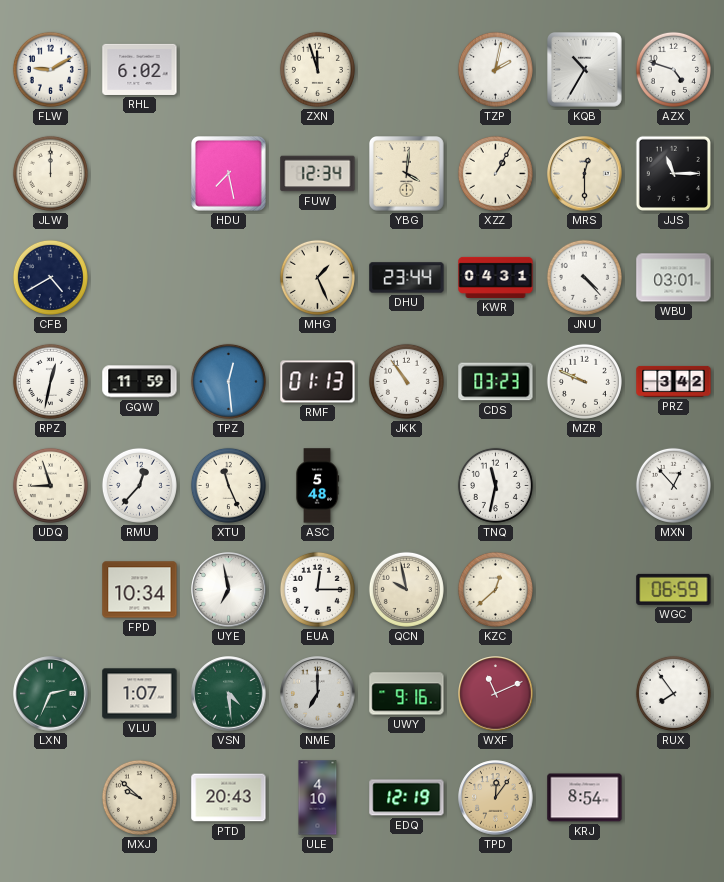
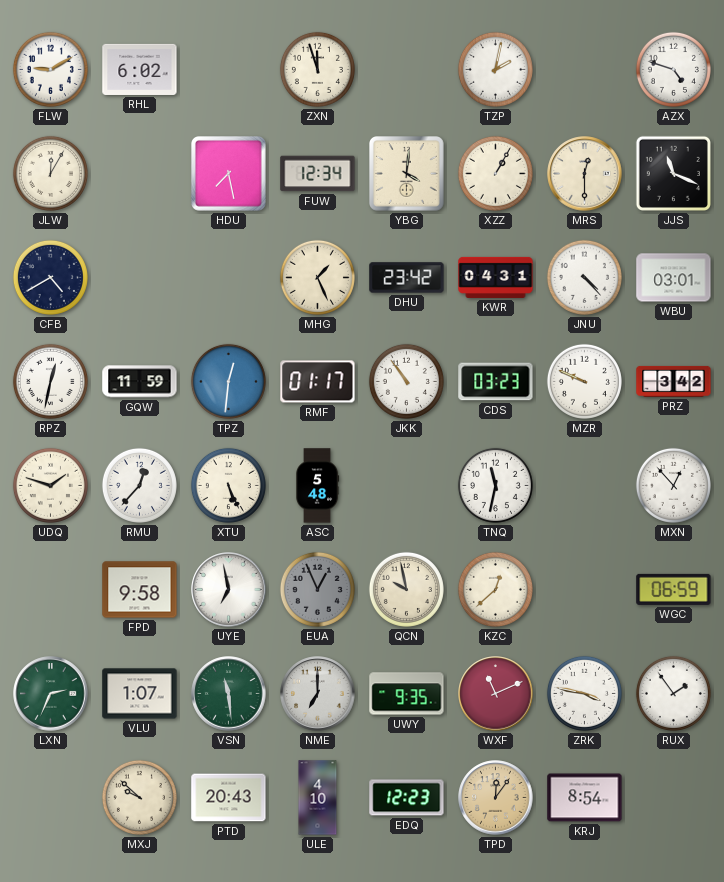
KQB: 10:35 -> none
JLW: 12:00 -> 12:05
JJS: 11:15 -> 11:19
DHU: 23:44 -> 23:42
TPZ: 12:29 -> 12:31
RMF: 01:13 -> 01:17
UDQ: 8:57 -> 1:48
XTU: 11:26 -> 5:26
FPD: 10:34 -> 9:58
EUA: 12:15 -> 12:56
EUA dial: white -> grey
VSN: 4:29 -> 11:29
UWY: 9:16 -> 9:35
ZRK: none -> 3:47
RUX: 7:54 -> 1:54
EDQ: 12:19 -> 12:23
